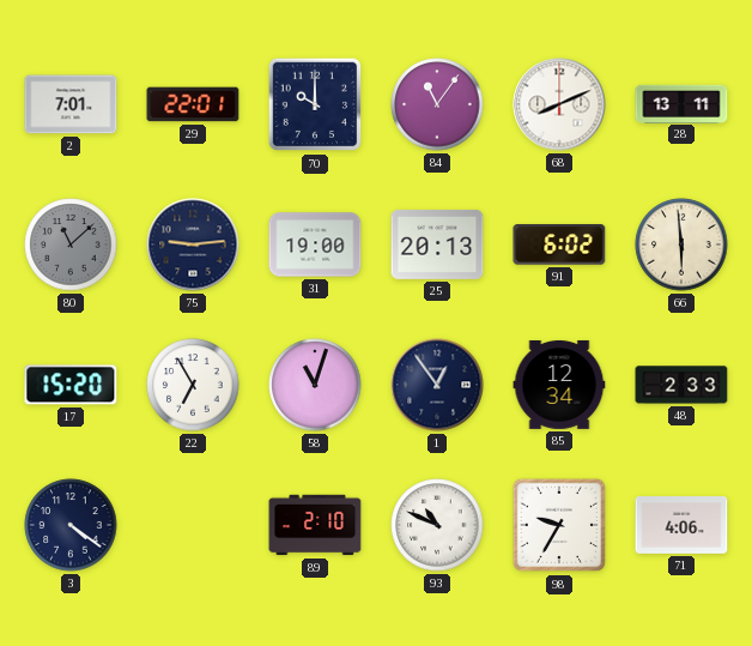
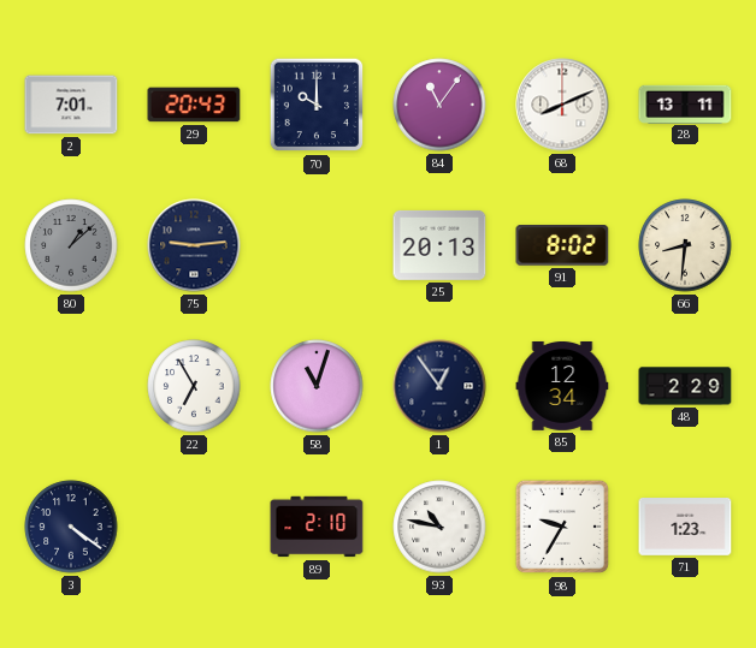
29: 22:01 -> 20:43
80: 11:08 -> 1:08
31: 19:00 -> none
91: 6:02 -> 8:02
66: 5:59 -> 8:31
17: 15:20 -> none
48: 2:33 -> 2:29
93: 10:49 -> 10:47
71: 4:06 -> 1:23
